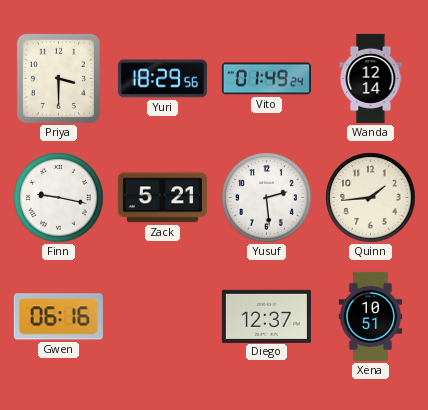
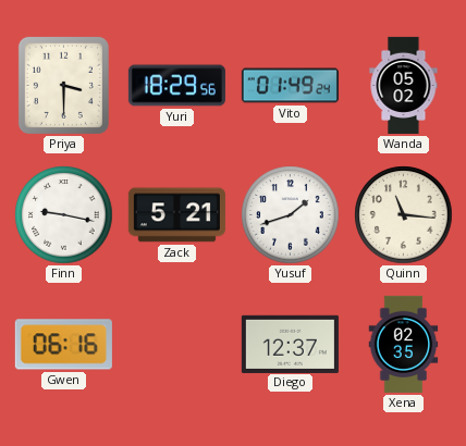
Wanda: 12:14 -> 05:02
Yusuf: 2:29 -> 1:42
Quinn: 1:44 -> 11:16
Xena: 10:51 -> 02:35
